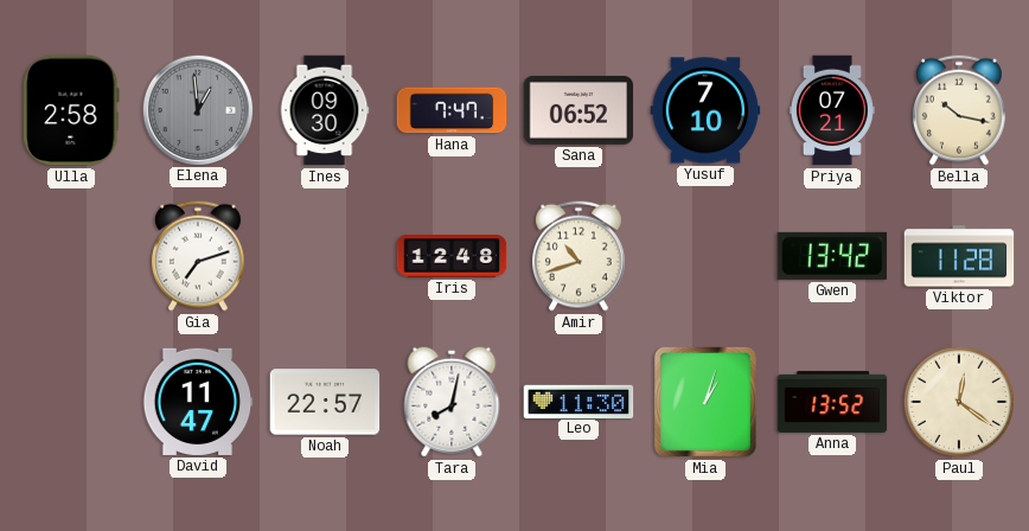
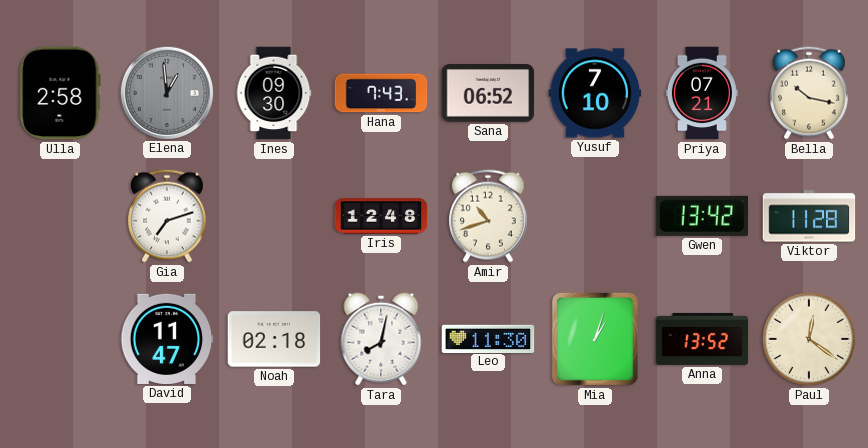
Hana: 7:47 -> 7:43
Noah: 22:57 -> 02:18
